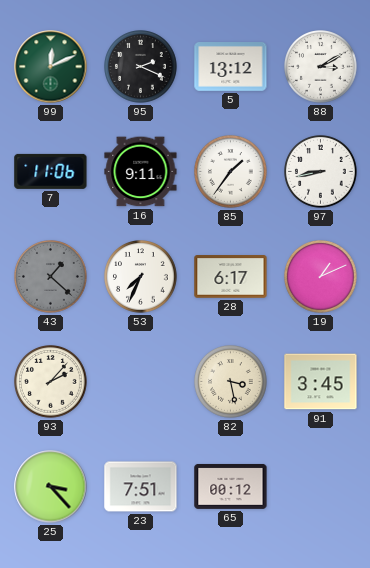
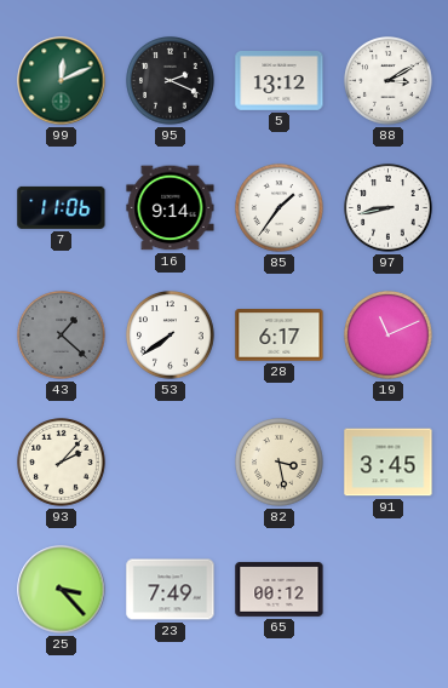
16: 9:11 -> 9:14
53: 7:34 -> 7:39
19: 1:11 -> 11:11
23: 7:51 -> 7:49
